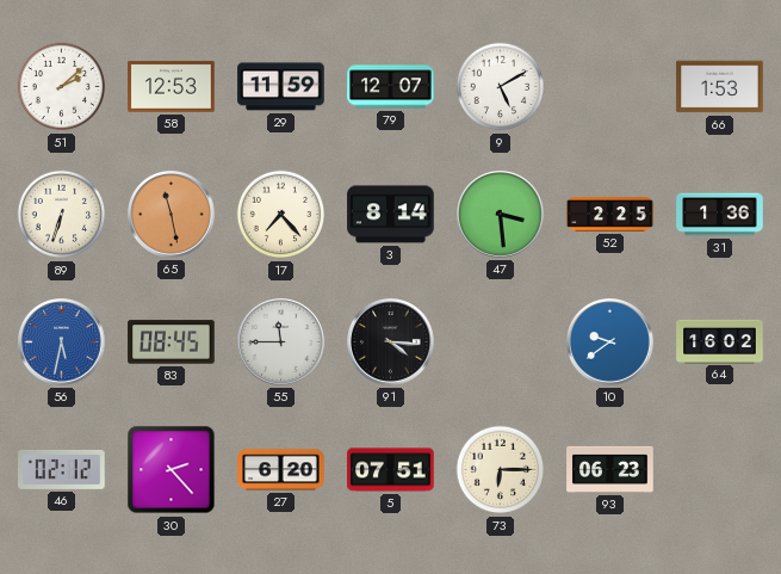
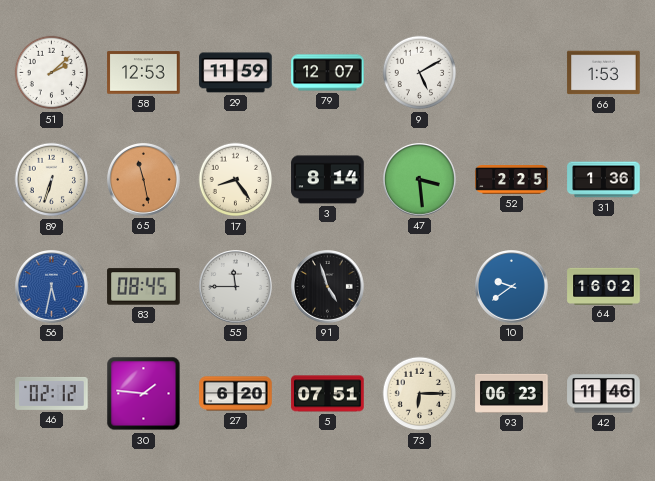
17: 7:23 -> 8:24
91: 4:16 -> 4:57
30: 2:23 -> 1:46
42: none -> 11:46
